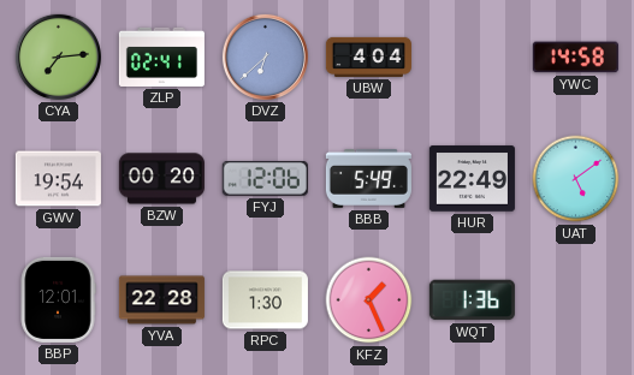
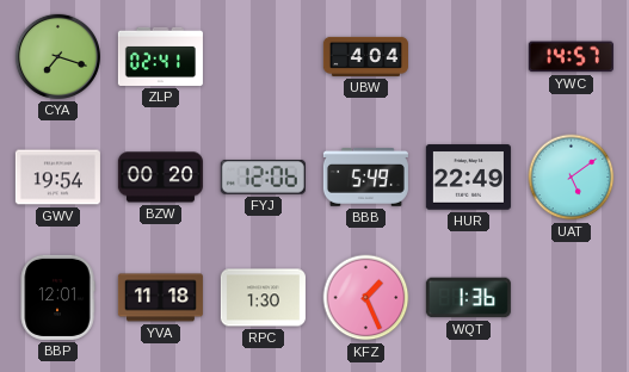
CYA: 7:14 -> 7:18
DVZ: 6:38 -> none
YWC: 14:58 -> 14:57
YVA: 22:28 -> 11:18
